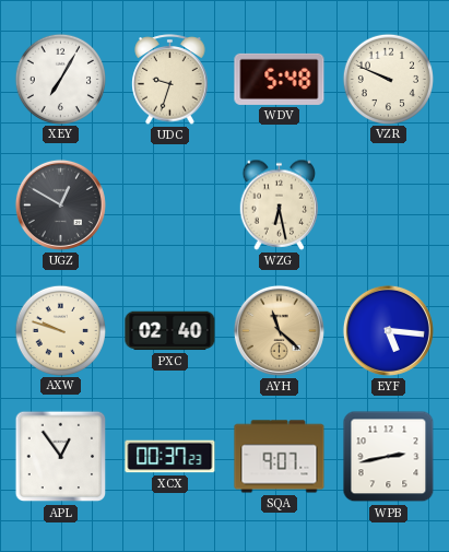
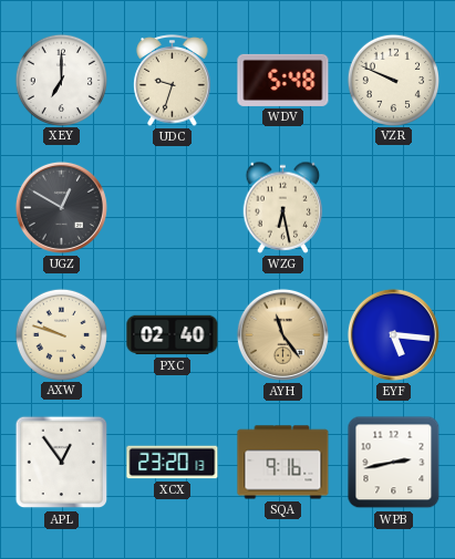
XEY: 7:05 -> 7:00
AYH: 11:22 -> 11:24
XCX: 00:37 -> 23:20
SQA: 9:07 -> 9:16
